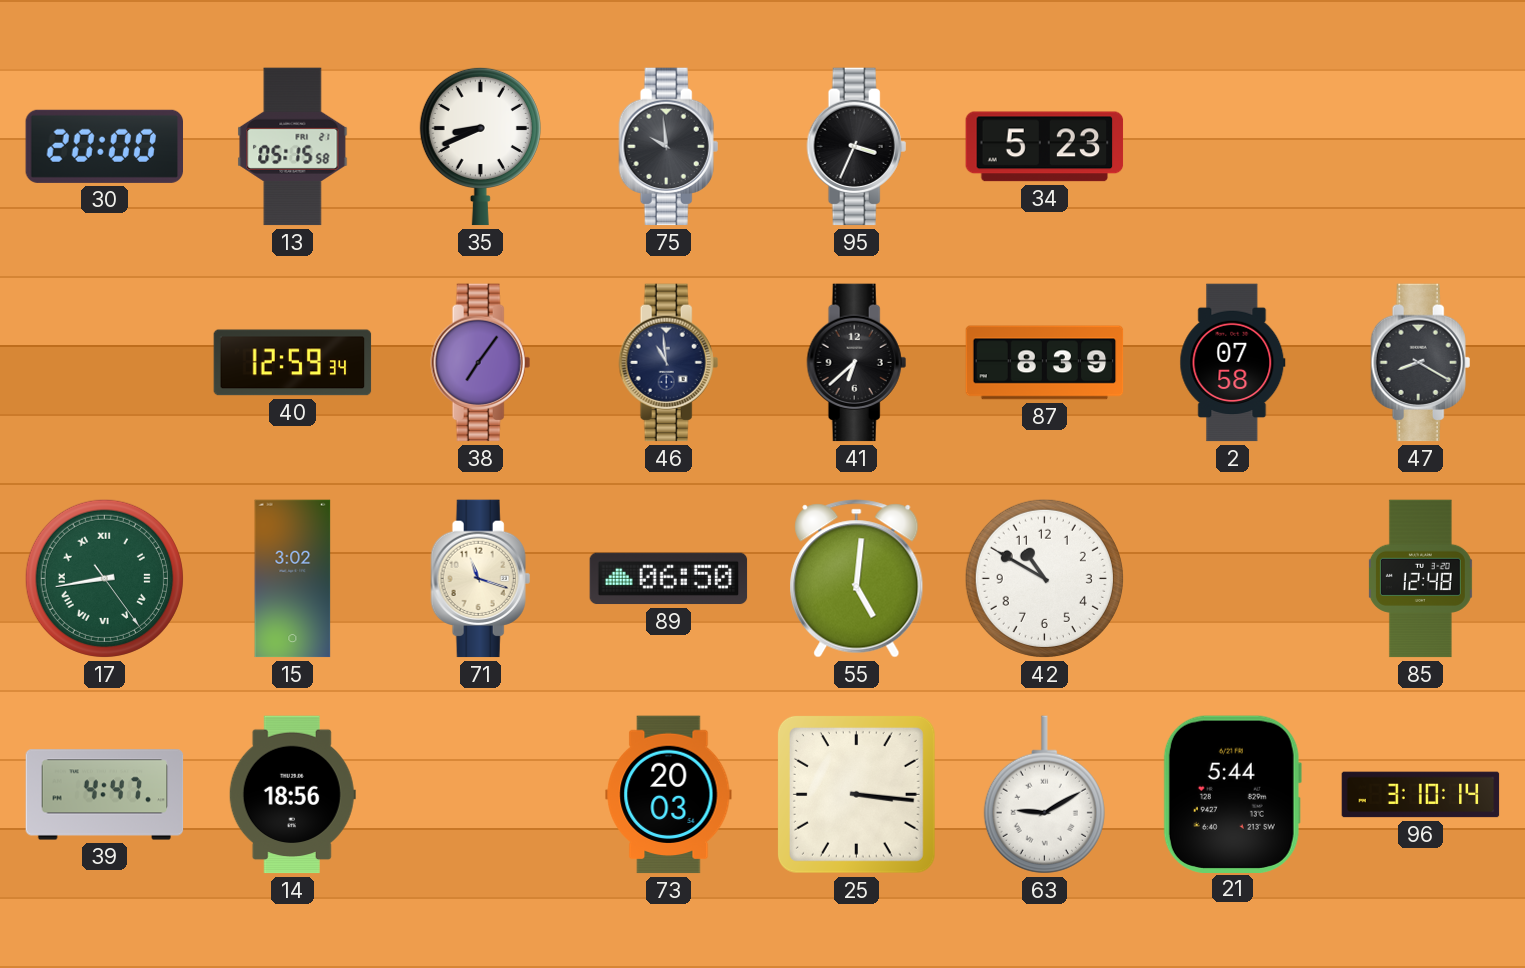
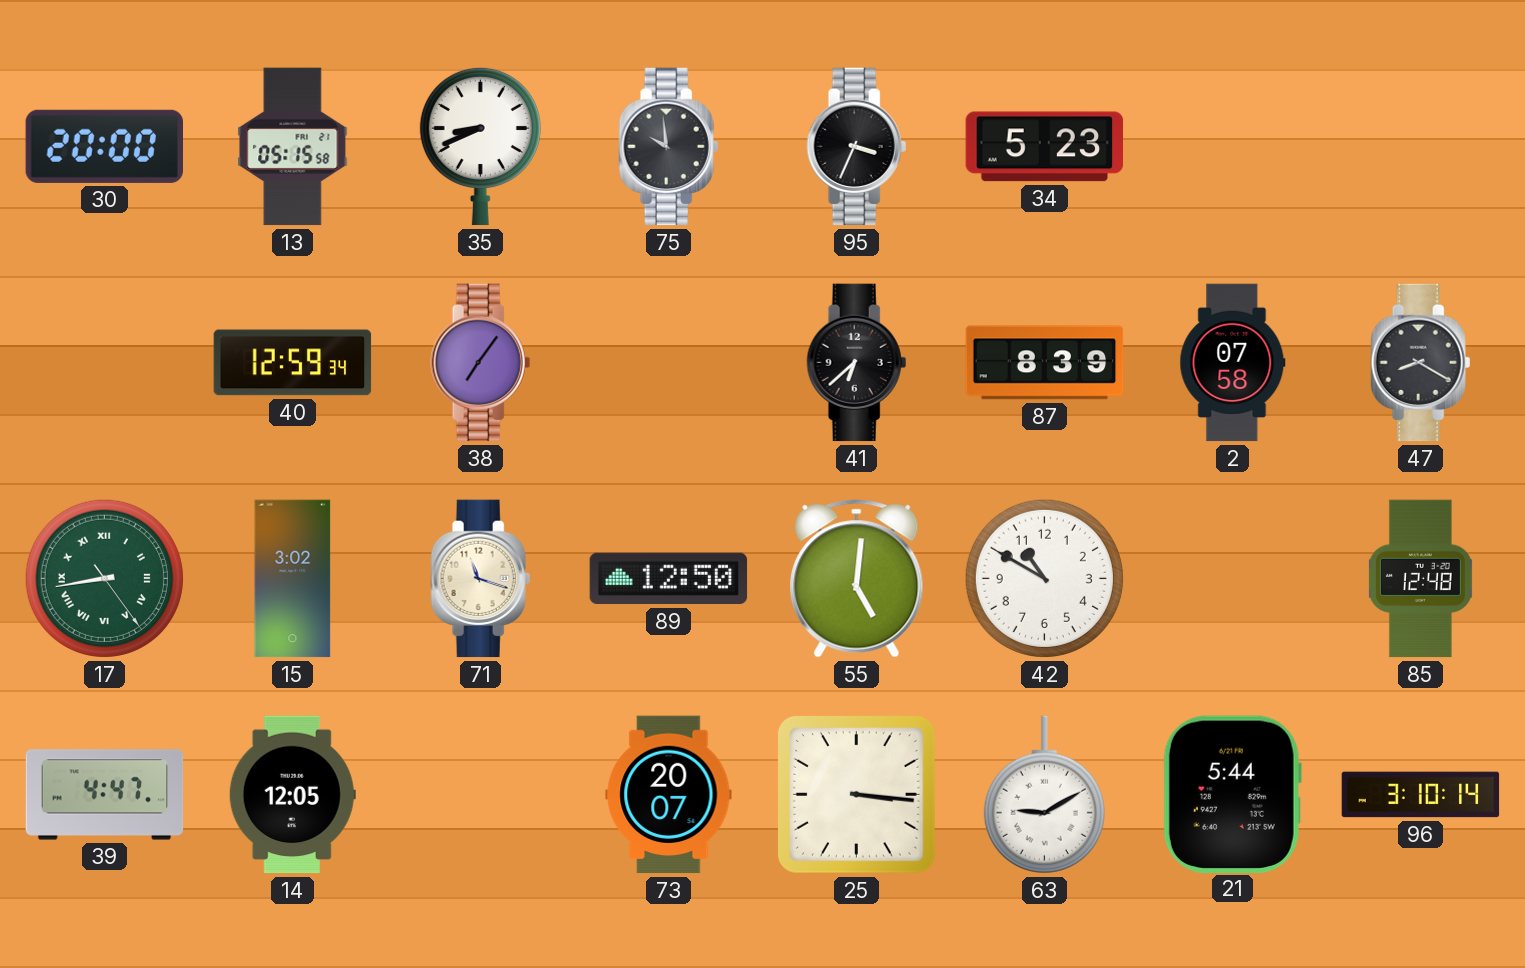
46: 10:59 -> none
89: 06:50 -> 12:50
14: 18:56 -> 12:05
73: 20:03 -> 20:07
